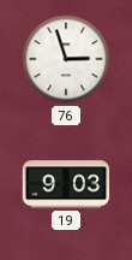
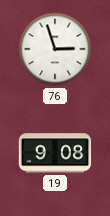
19: 9:03 -> 9:08
